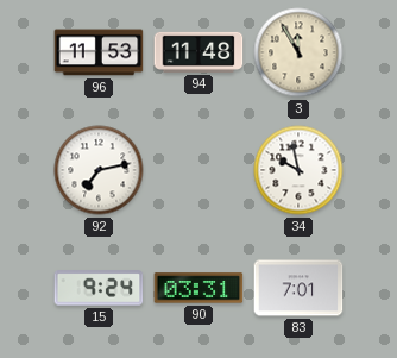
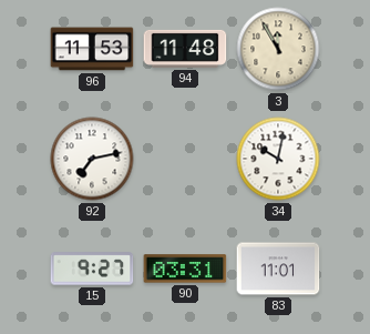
34: 9:58 -> 10:02
15: 9:24 -> 9:27
83: 7:01 -> 11:01
